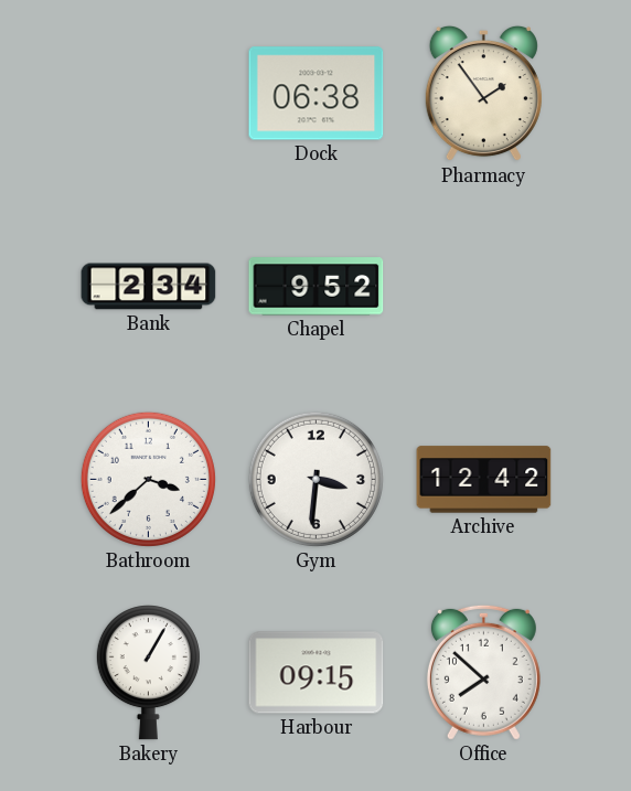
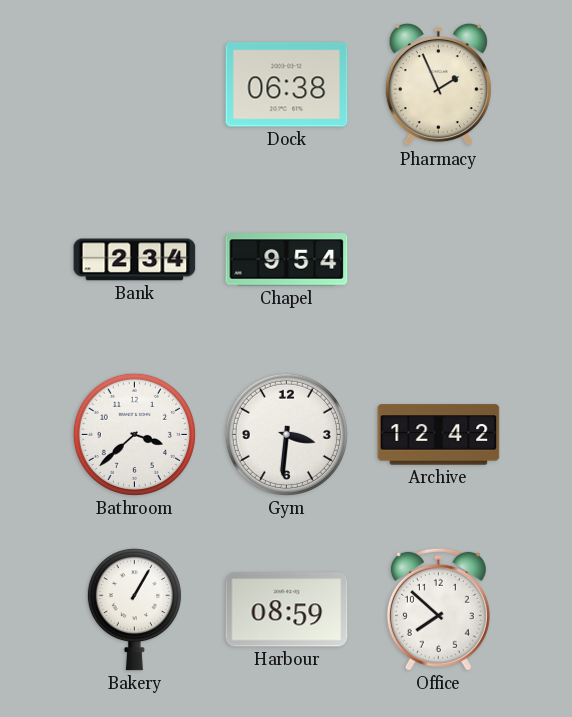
Pharmacy: 1:54 -> 1:56
Chapel: 9:52 -> 9:54
Harbour: 09:15 -> 08:59
